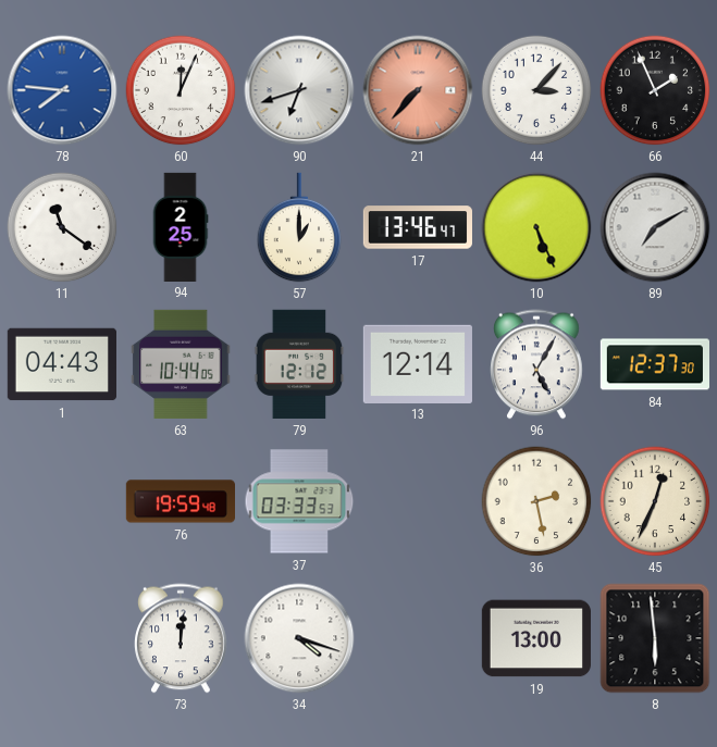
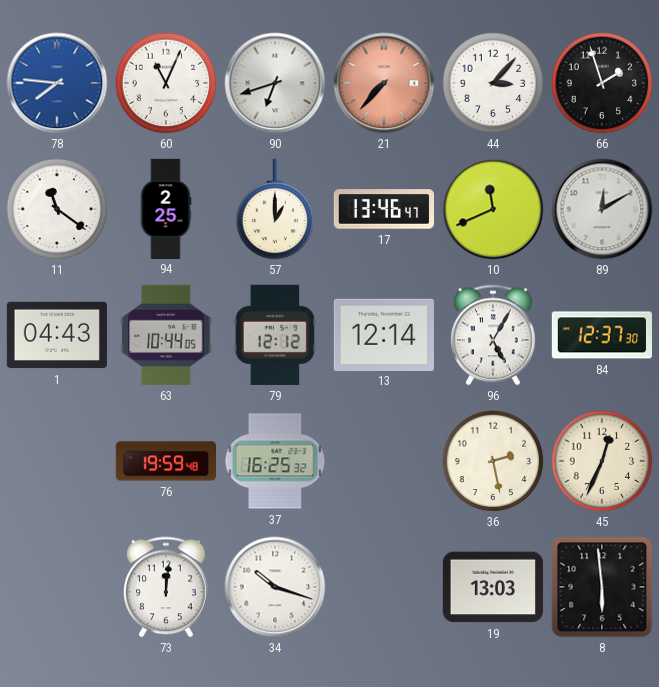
60: 12:04 -> 11:04
66: 1:56 -> 1:57
10: 5:26 -> 11:41
89: 7:10 -> 12:10
37: 03:33 -> 16:25
34: 4:18 -> 10:18
19: 13:00 -> 13:03
